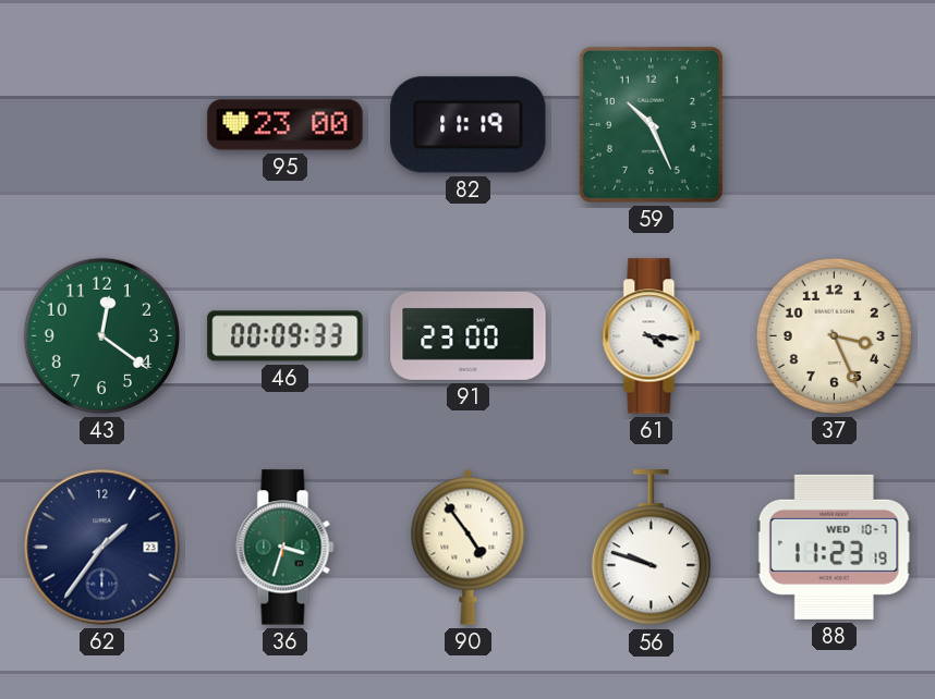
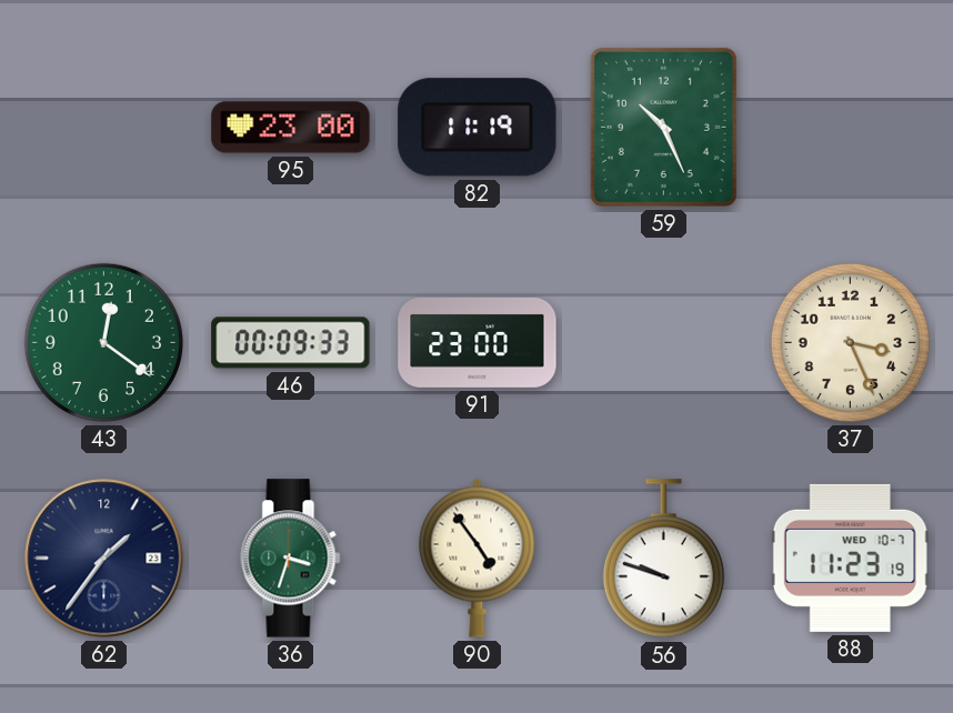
61: 4:16 -> none
